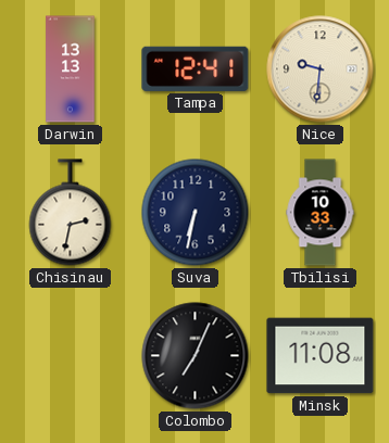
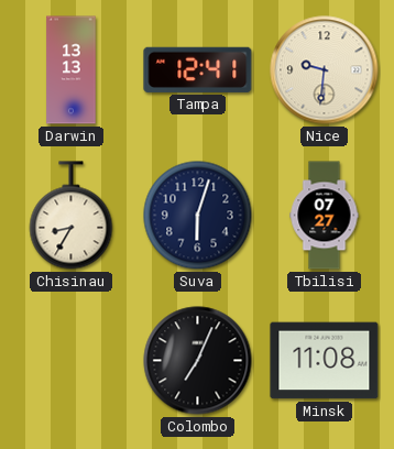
Chisinau: 2:32 -> 8:35
Suva: 6:32 -> 6:03
Tbilisi: 10:33 -> 07:27
